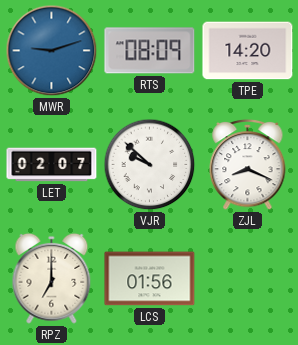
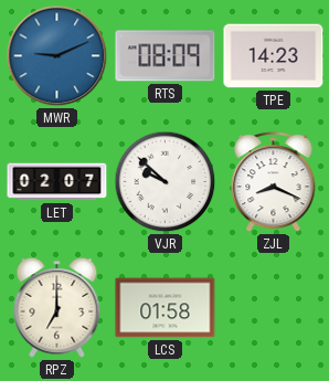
MWR: 9:12 -> 9:11
TPE: 14:20 -> 14:23
LCS: 01:56 -> 01:58
